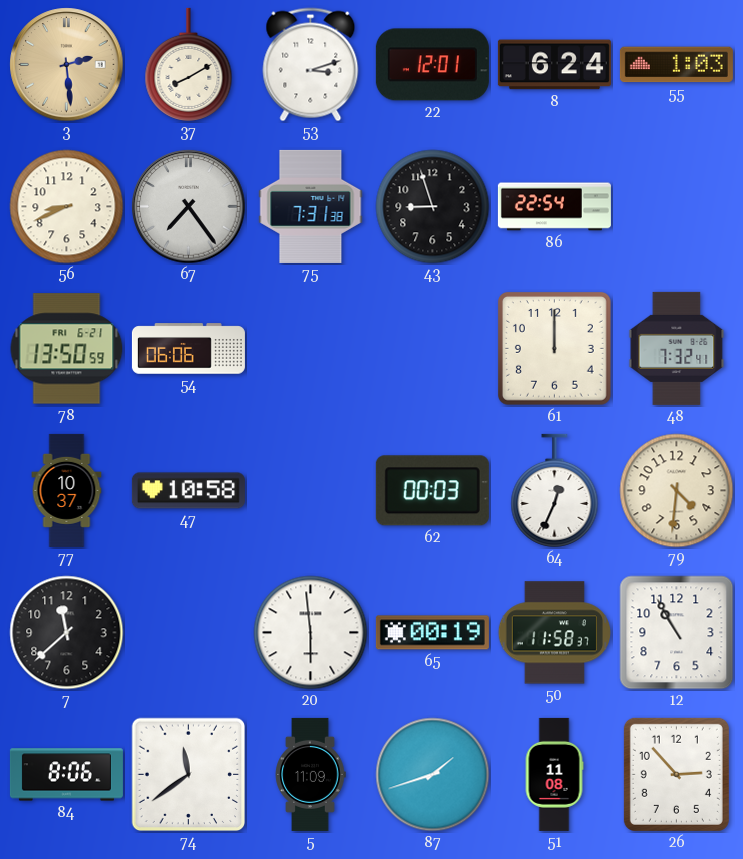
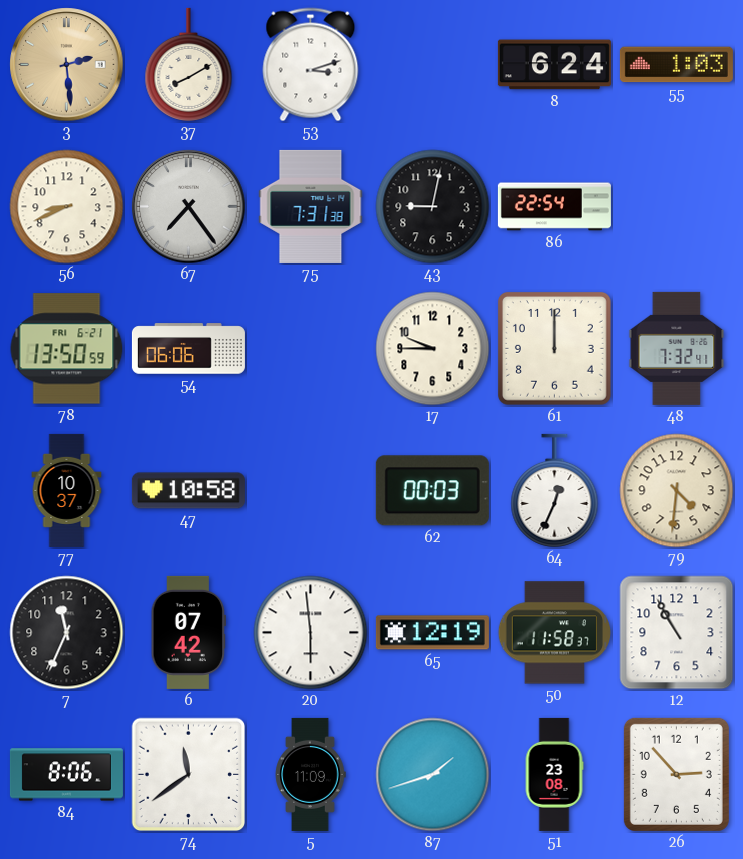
22: 12:01 -> none
43: 8:57 -> 9:02
17: none -> 9:45
7: 11:38 -> 11:34
6: none -> 07:42
65: 00:19 -> 12:19
51: 11:08 -> 23:08
